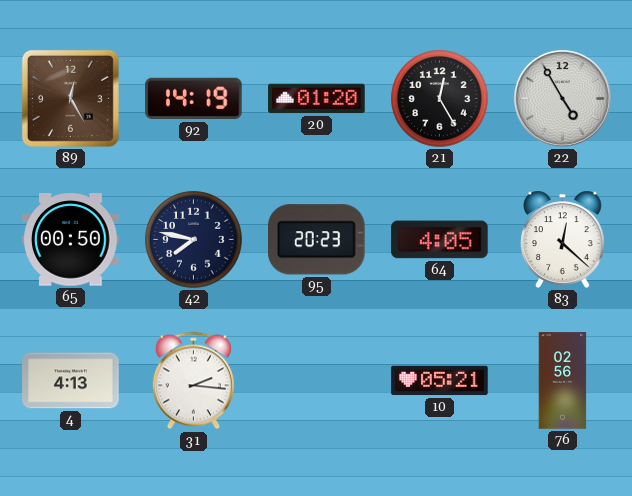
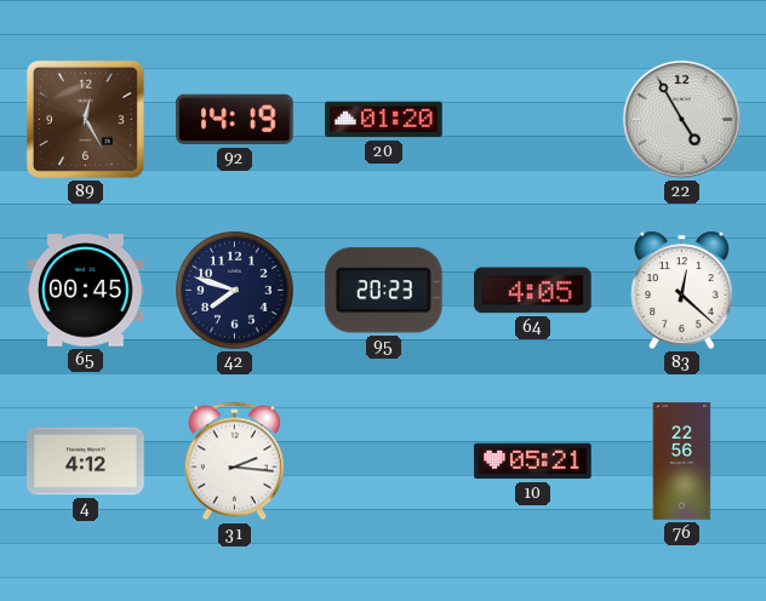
21: 12:25 -> none
65: 00:50 -> 00:45
42: 7:47 -> 7:48
4: 4:13 -> 4:12
76: 02:56 -> 22:56
